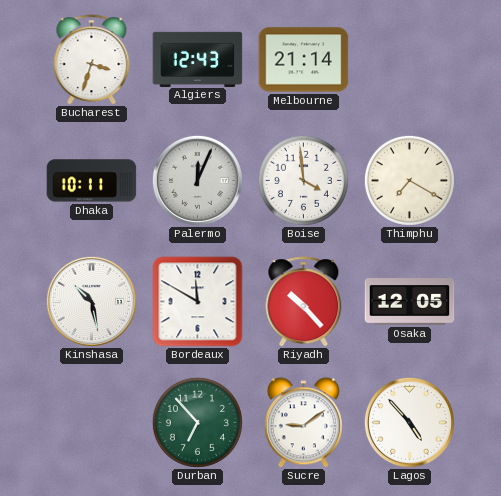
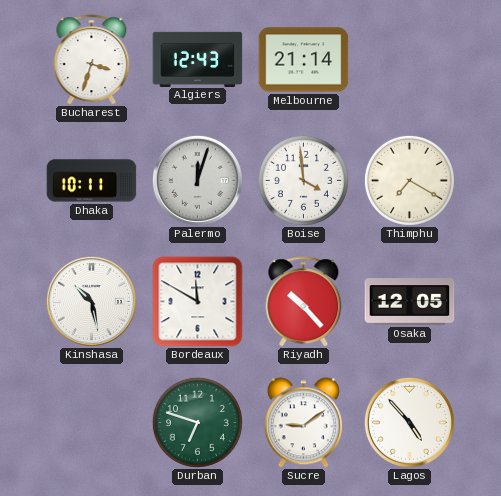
Palermo: 12:04 -> 12:03
Durban: 6:53 -> 6:48
